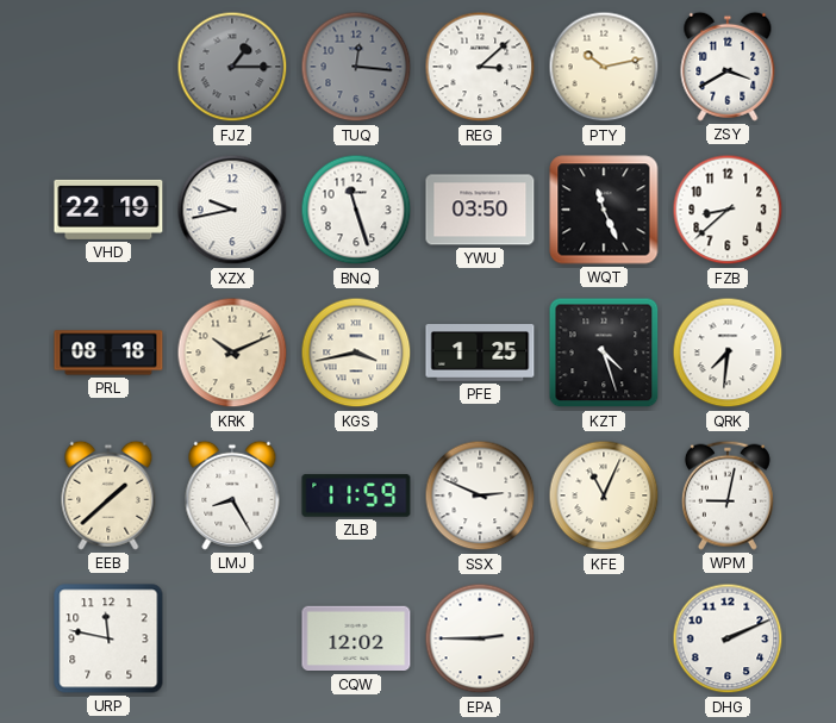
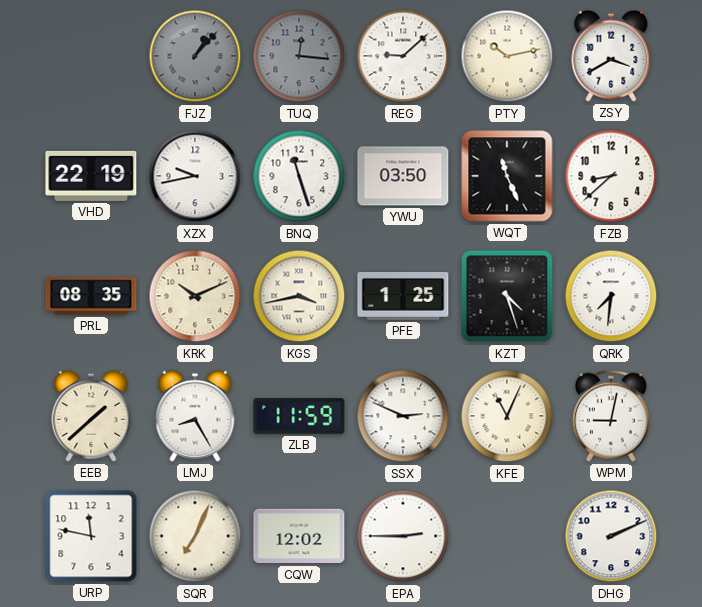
FJZ: 1:15 -> 1:07
REG: 3:08 -> 9:08
PRL: 08:18 -> 08:35
SQR: none -> 7:04
